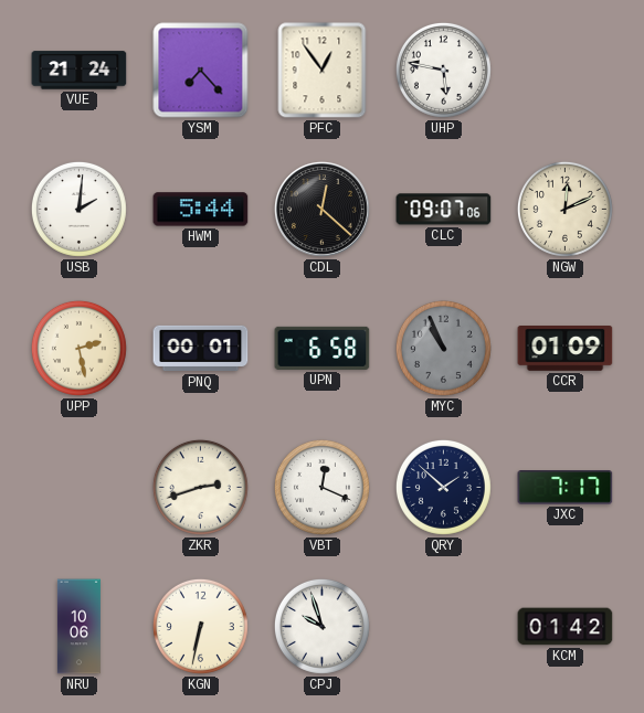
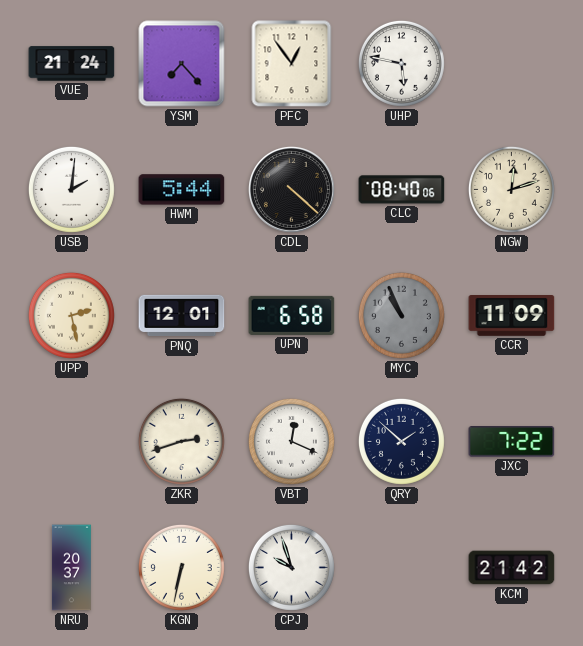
CDL: 12:22 -> 4:22
CLC: 09:07 -> 08:40
NGW: 12:11 -> 12:12
PNQ: 00:01 -> 12:01
CCR: 01:09 -> 11:09
JXC: 7:17 -> 7:22
NRU: 10:06 -> 20:37
KCM: 01:42 -> 21:42
